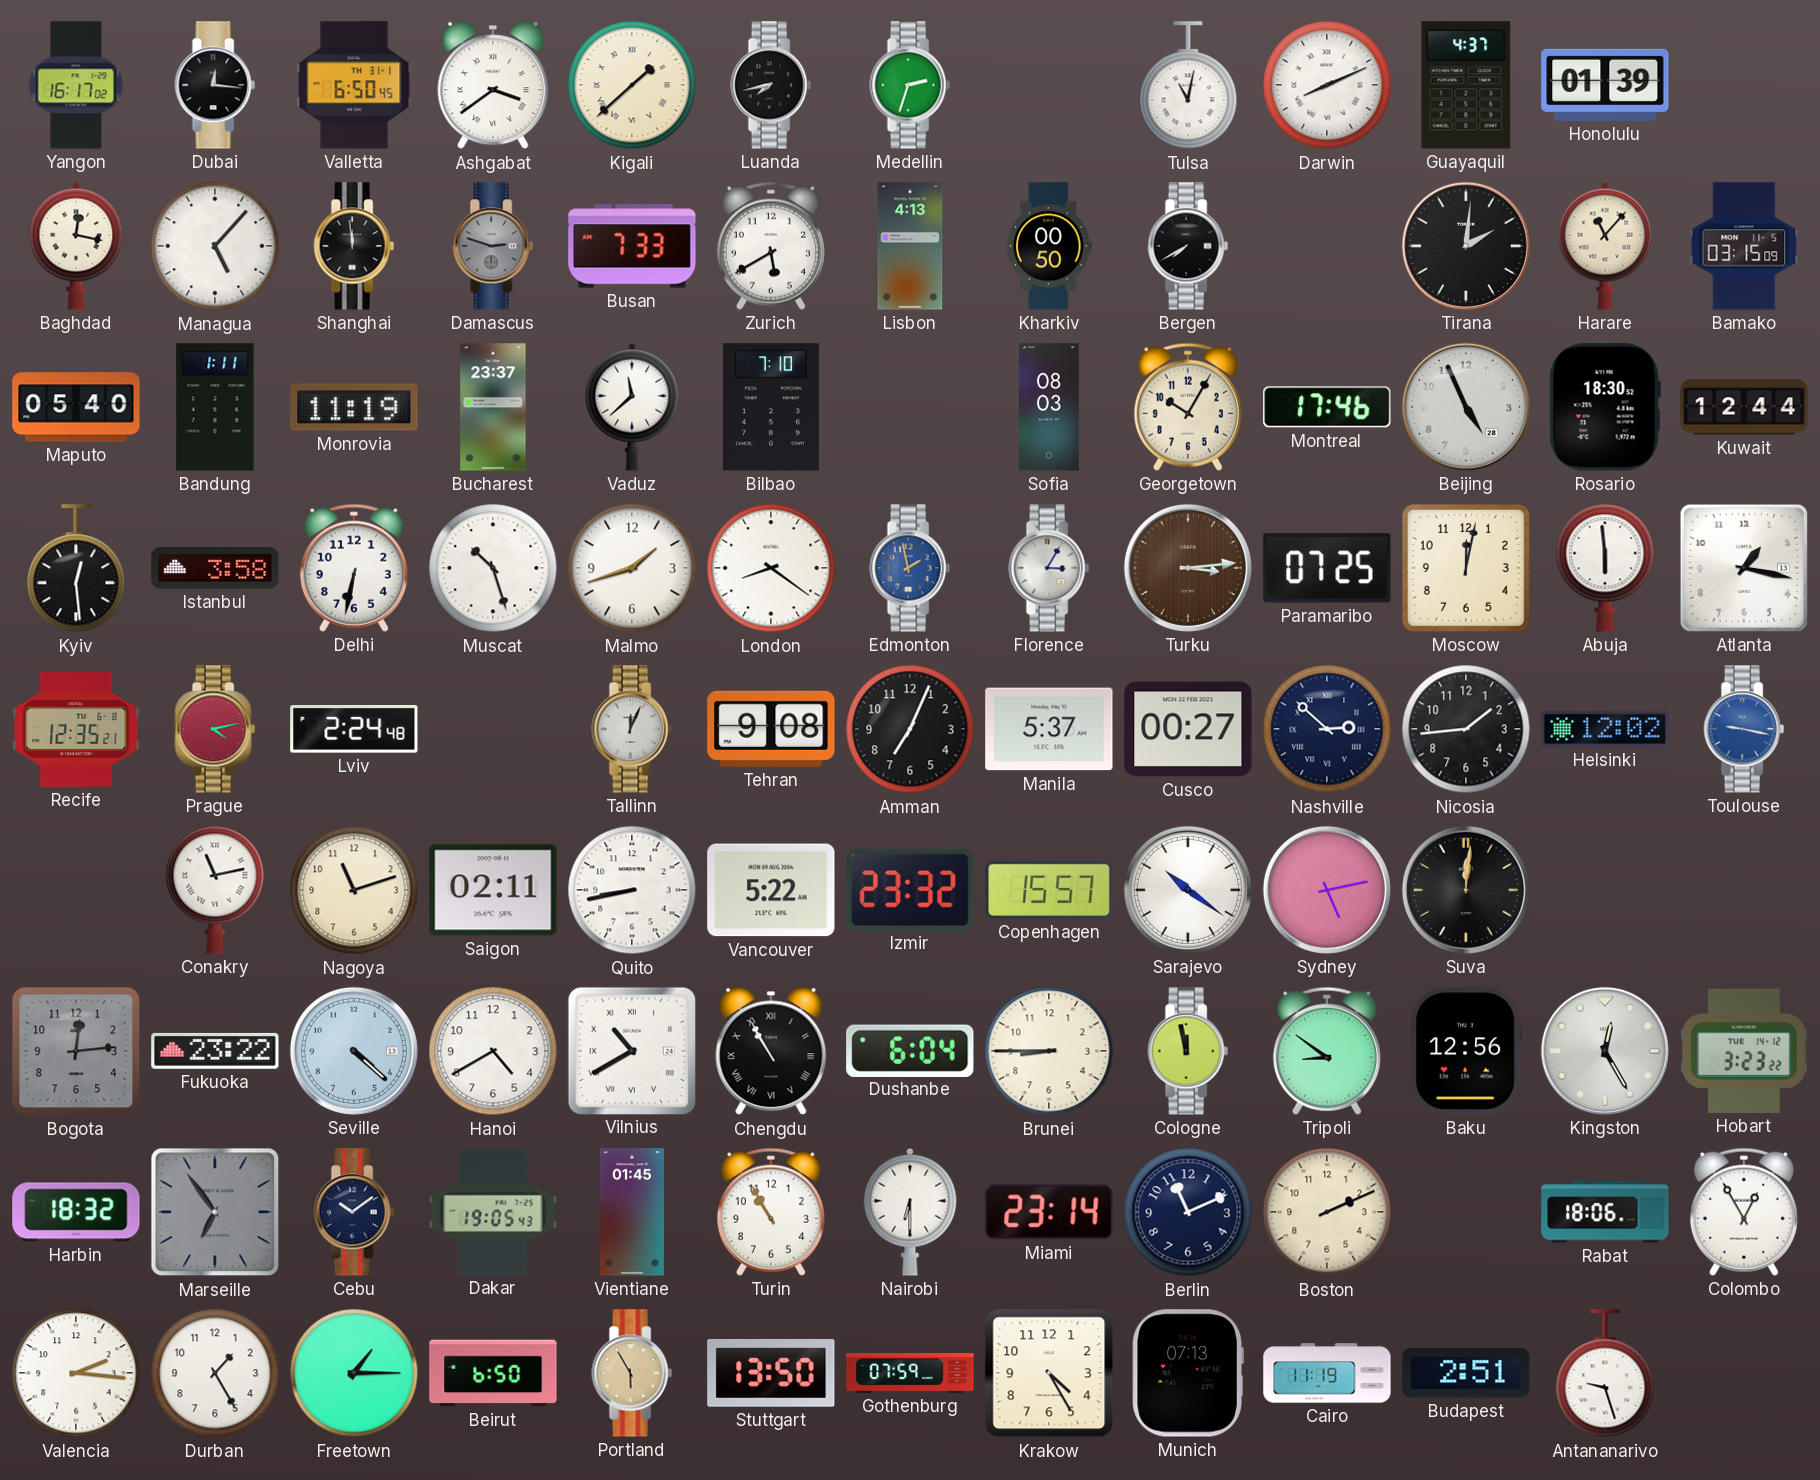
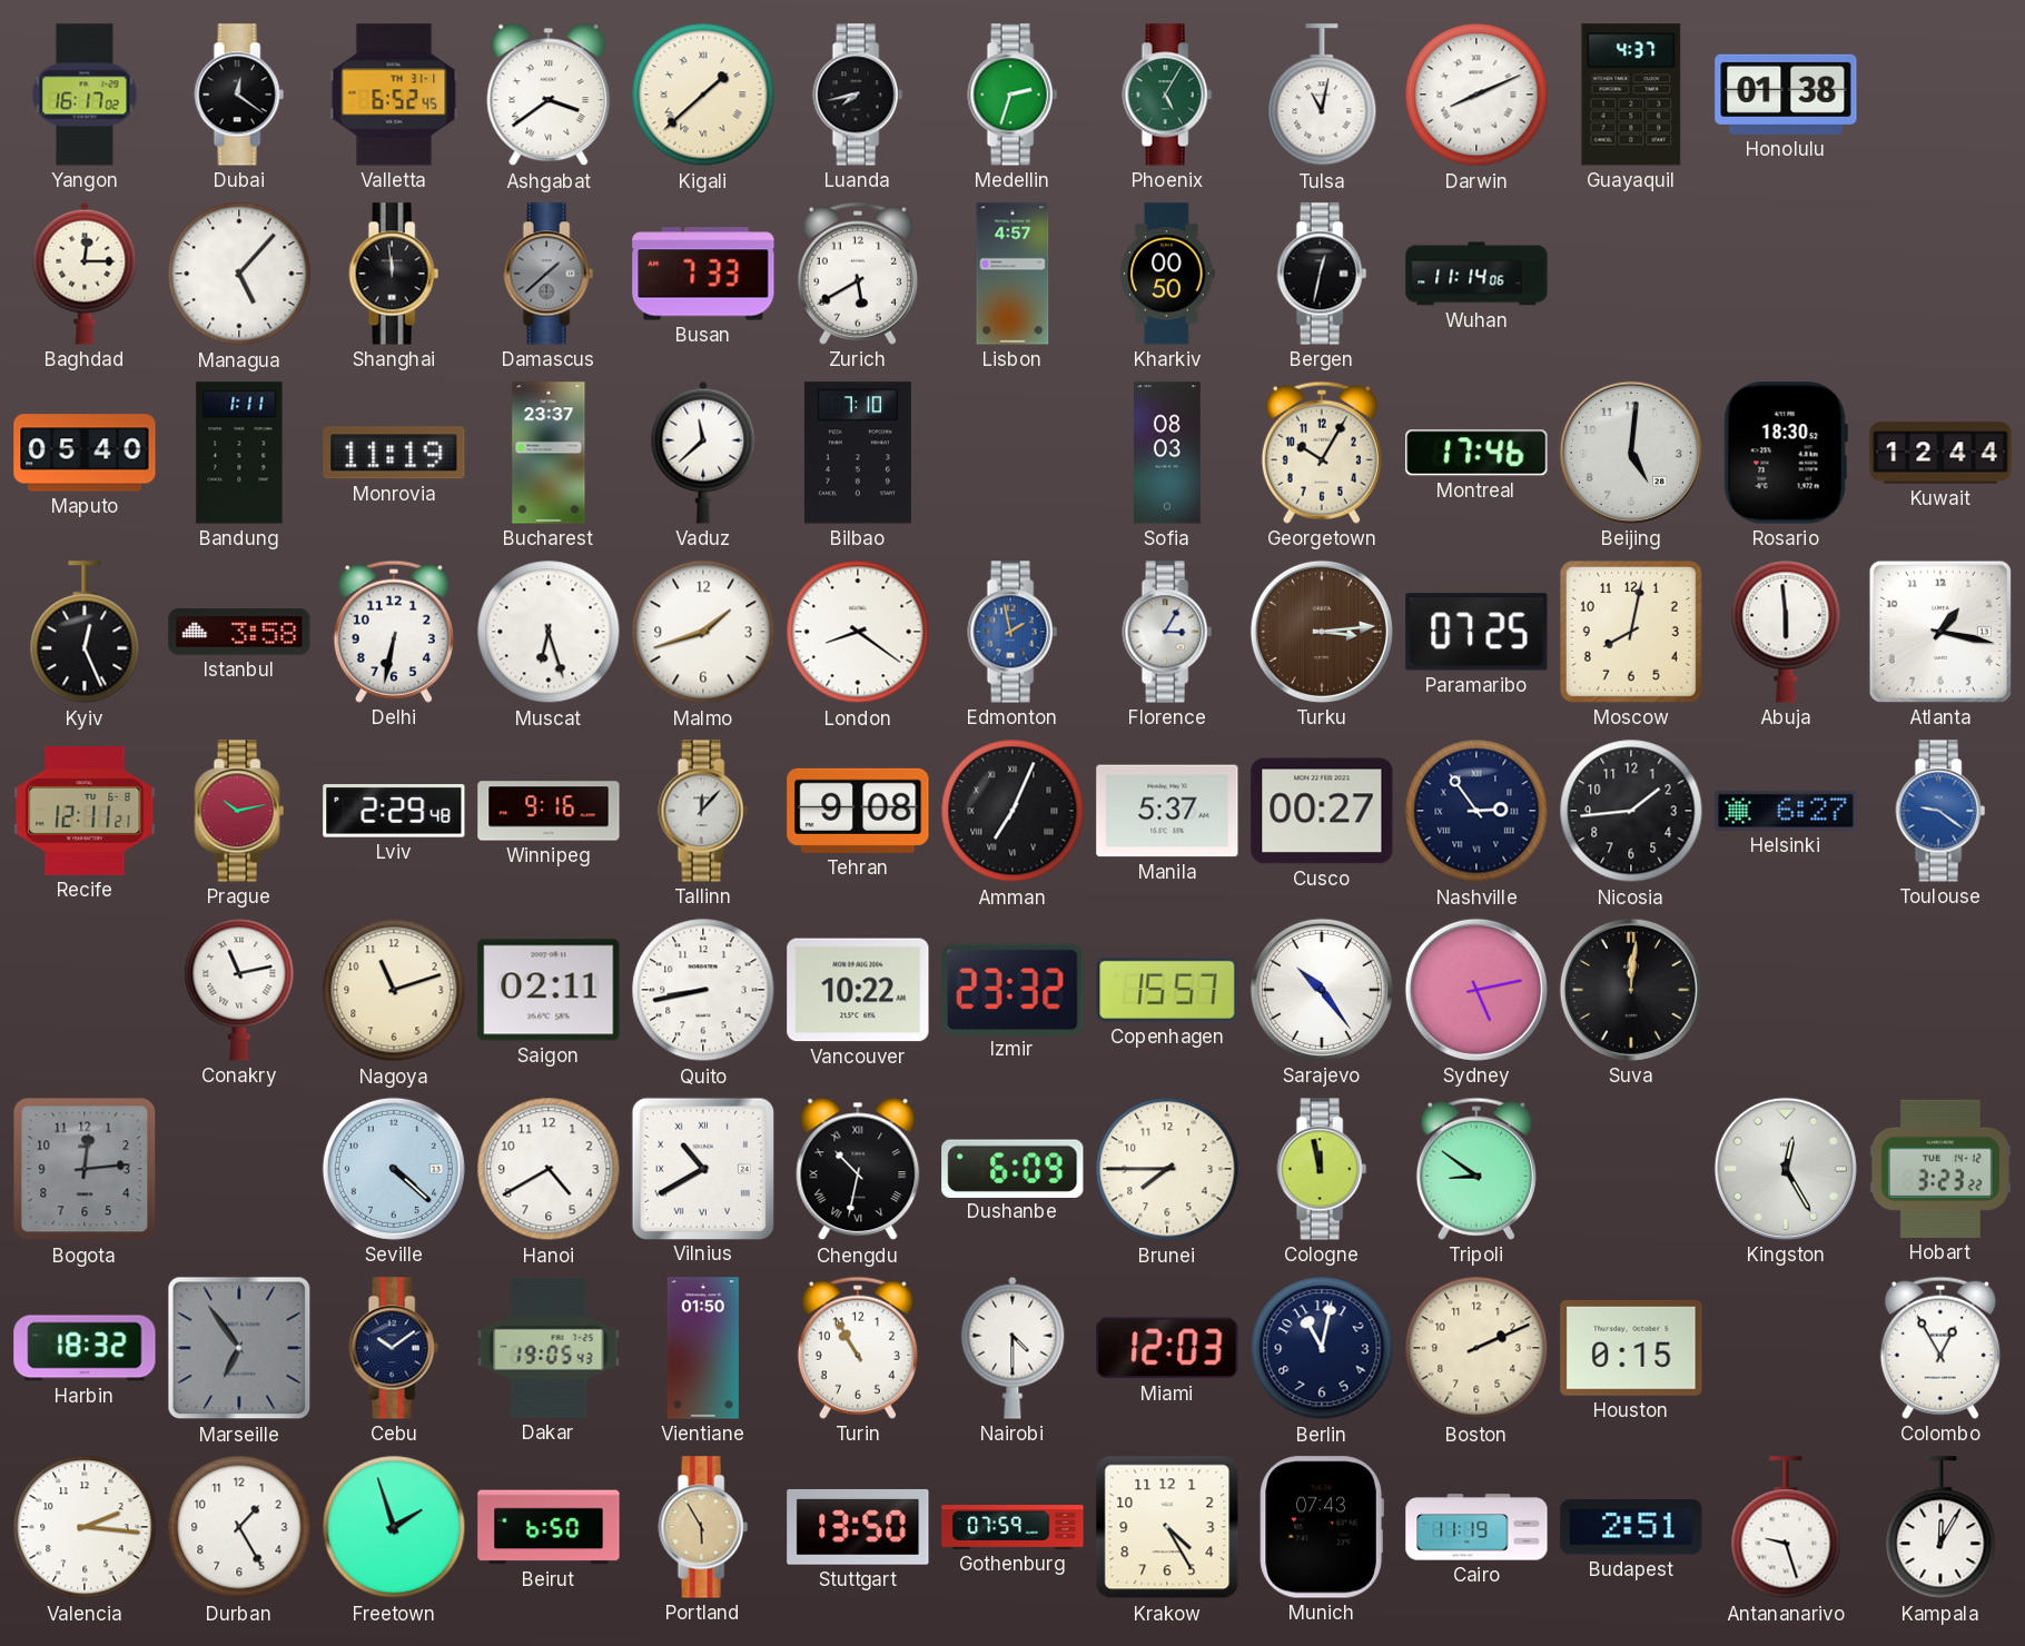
Dubai: 12:16 -> 12:21
Valletta: 6:50 -> 6:52
Phoenix: none -> 5:05
Honolulu: 01:39 -> 01:38
Baghdad: 12:17 -> 12:15
Damascus: 2:48 -> 1:38
Lisbon: 4:13 -> 4:57
Bergen: 7:40 -> 12:32
Wuhan: none -> 11:14
Tirana: 2:01 -> none
Harare: 11:07 -> none
Bamako: 03:15 -> none
Beijing: 4:56 -> 5:01
Kyiv: 12:29 -> 12:26
Muscat: 10:27 -> 6:27
Moscow: 12:02 -> 8:02
Recife: 12:35 -> 12:11
Prague: 4:13 -> 10:13
Lviv: 2:24 -> 2:29
Winnipeg: none -> 9:16
Tallinn: 12:04 -> 12:07
Amman numerals: Arabic -> Roman
Nashville: 2:52 -> 2:54
Helsinki: 12:02 -> 6:27
Toulouse: 9:17 -> 9:21
Vancouver: 5:22 -> 10:22
Sarajevo: 10:21 -> 10:24
Fukuoka: 23:22 -> none
Chengdu: 10:55 -> 10:32
Dushanbe: 6:04 -> 6:09
Brunei: 8:45 -> 7:45
Baku: 12:56 -> none
Vientiane: 01:45 -> 01:50
Nairobi: 6:30 -> 4:30
Miami: 23:14 -> 12:03
Berlin: 11:11 -> 11:02
Houston: none -> 0:15
Rabat: 18:06 -> none
Freetown: 1:15 -> 1:57
Munich: 07:13 -> 07:43
Kampala: none -> 12:05
